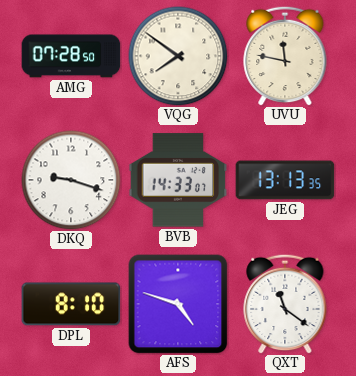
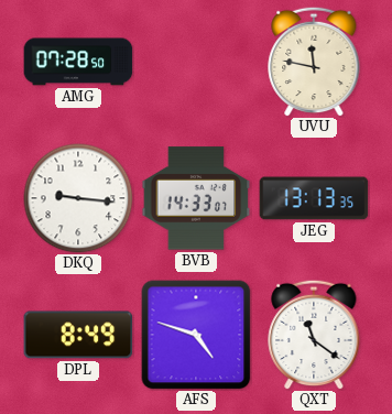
VQG: 7:51 -> none
DKQ: 9:18 -> 9:16
DPL: 8:10 -> 8:49
